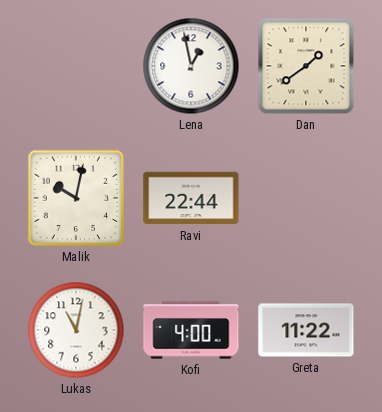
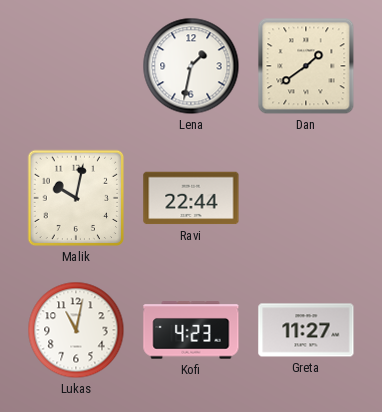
Lena: 12:58 -> 1:32
Kofi: 4:00 -> 4:23
Greta: 11:22 -> 11:27
